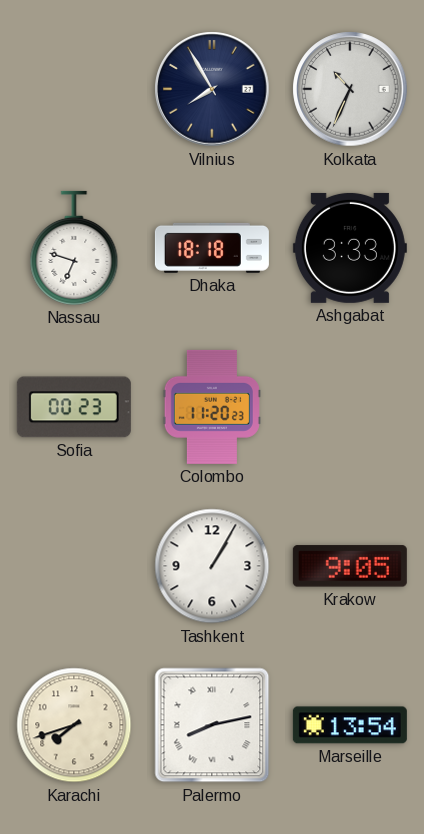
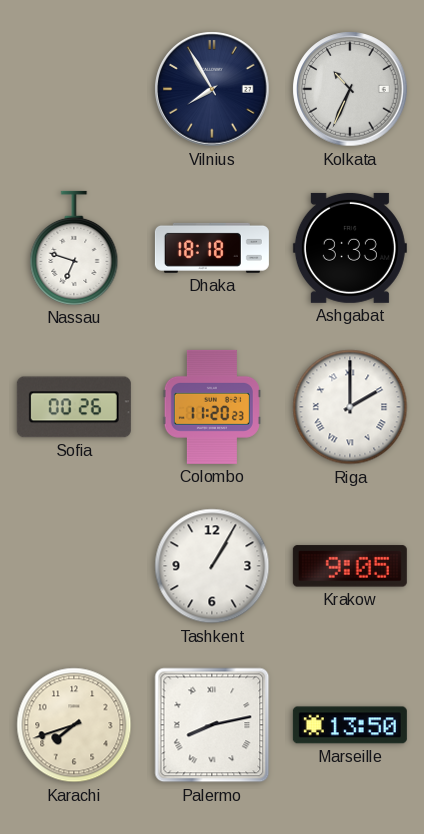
Sofia: 00:23 -> 00:26
Riga: none -> 2:00
Marseille: 13:54 -> 13:50
